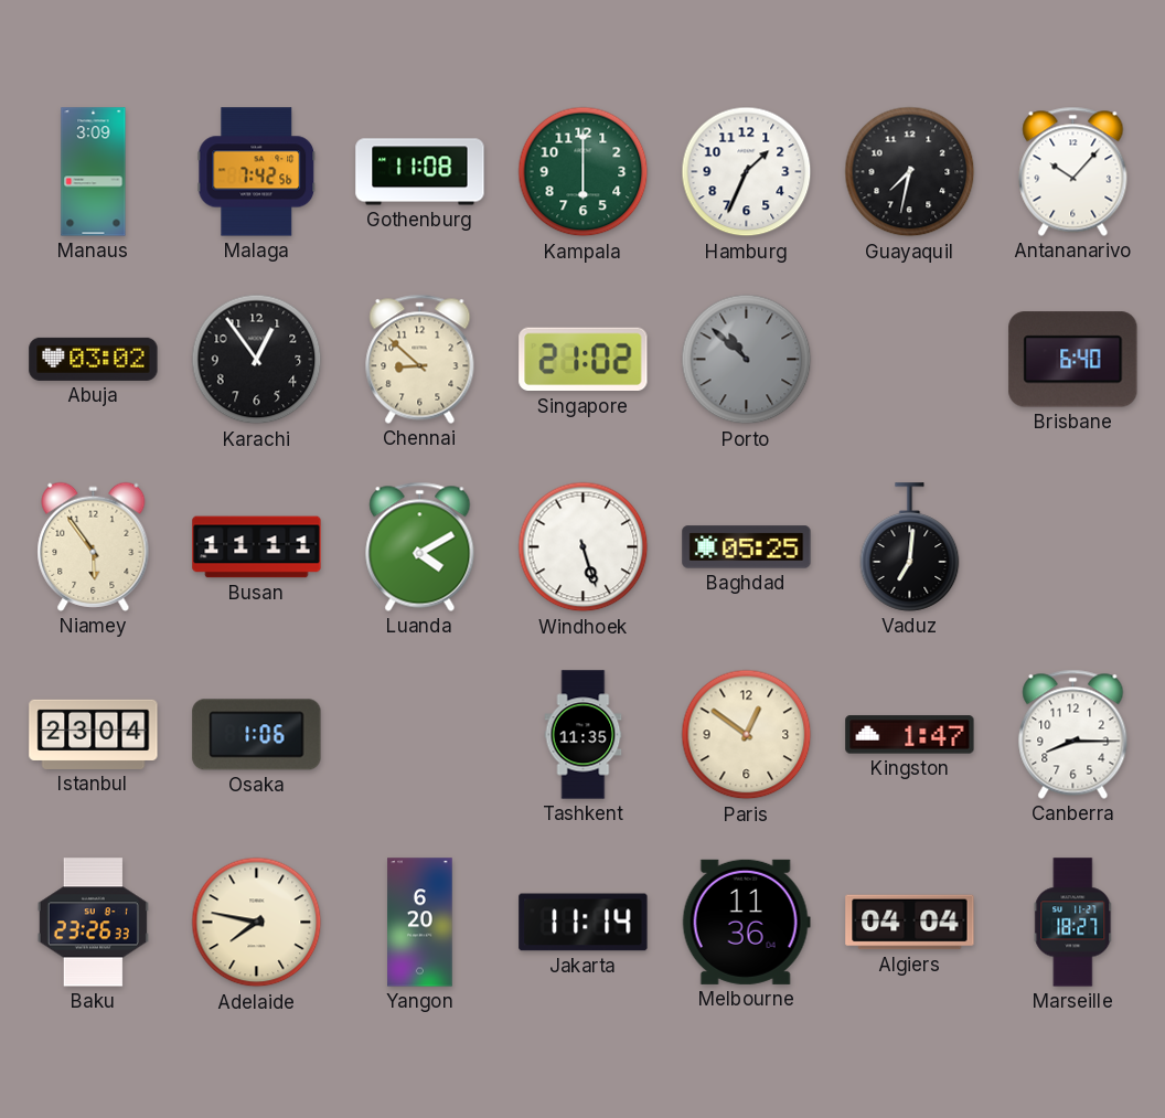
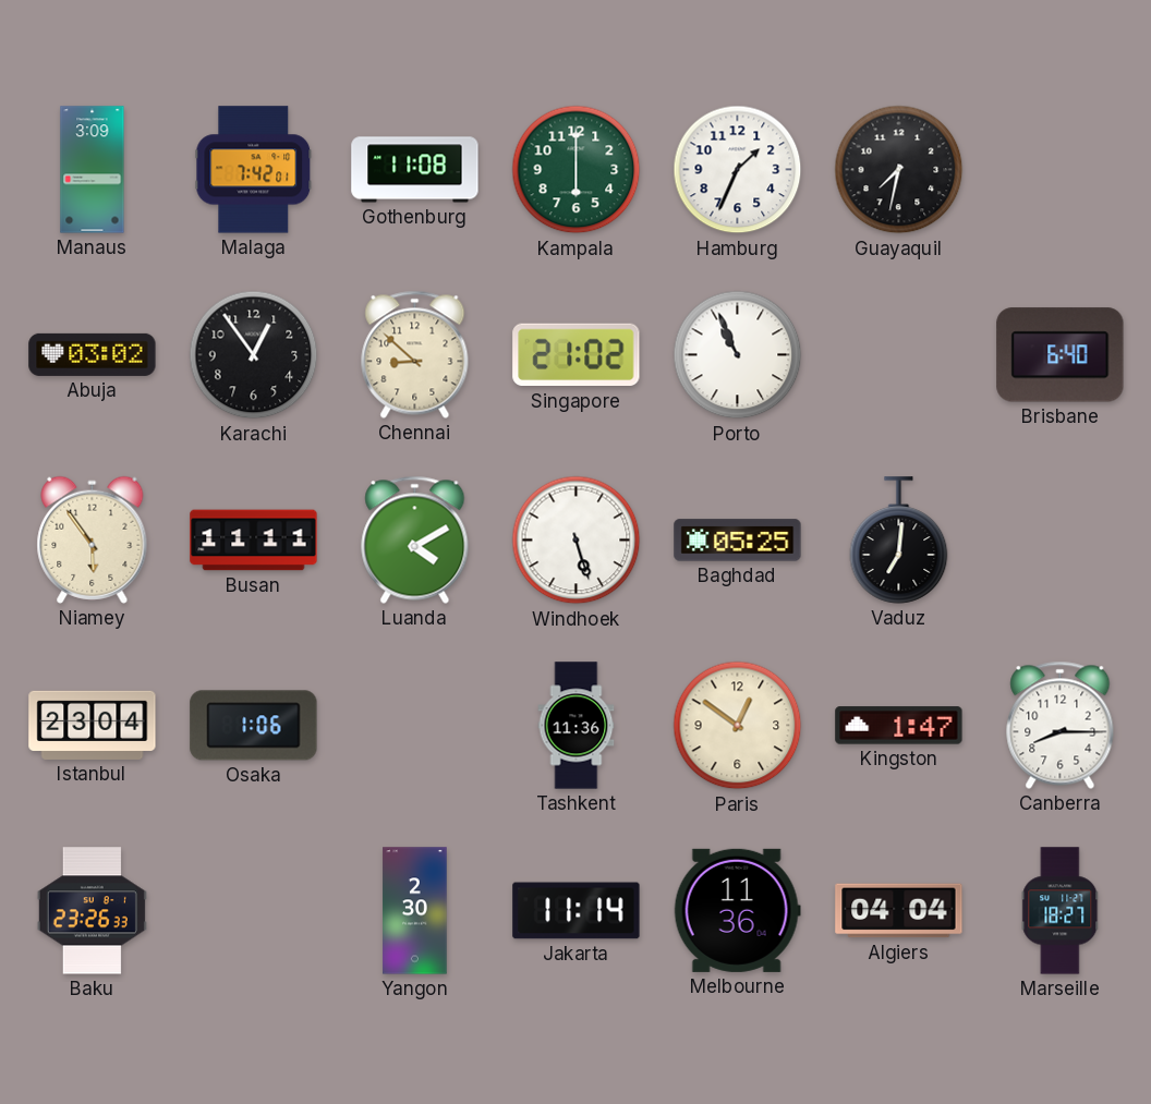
Malaga: 7:42:56 -> 7:42:01
Antananarivo: 10:07 -> none
Porto: 10:52 -> 10:56
Porto dial: grey -> white
Tashkent: 11:35 -> 11:36
Adelaide: 7:47 -> none
Yangon: 6:20 -> 2:30
